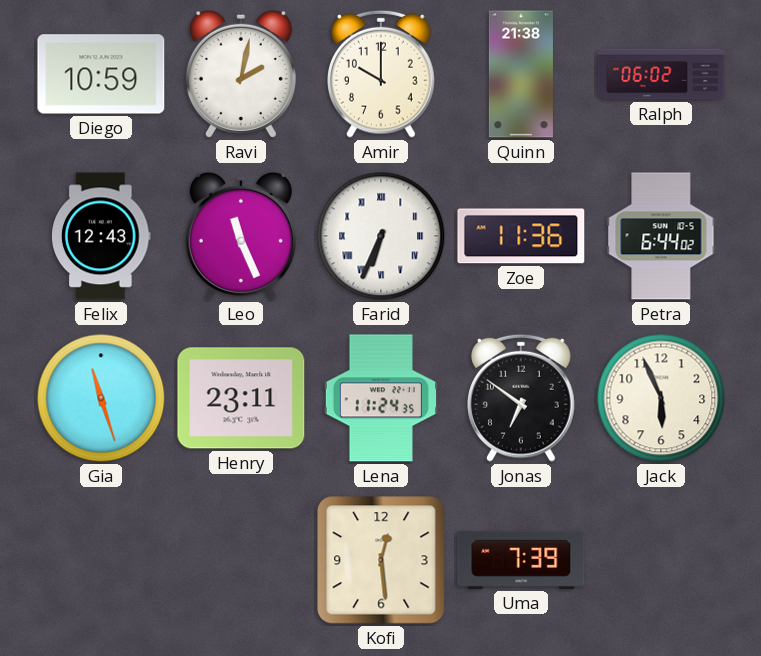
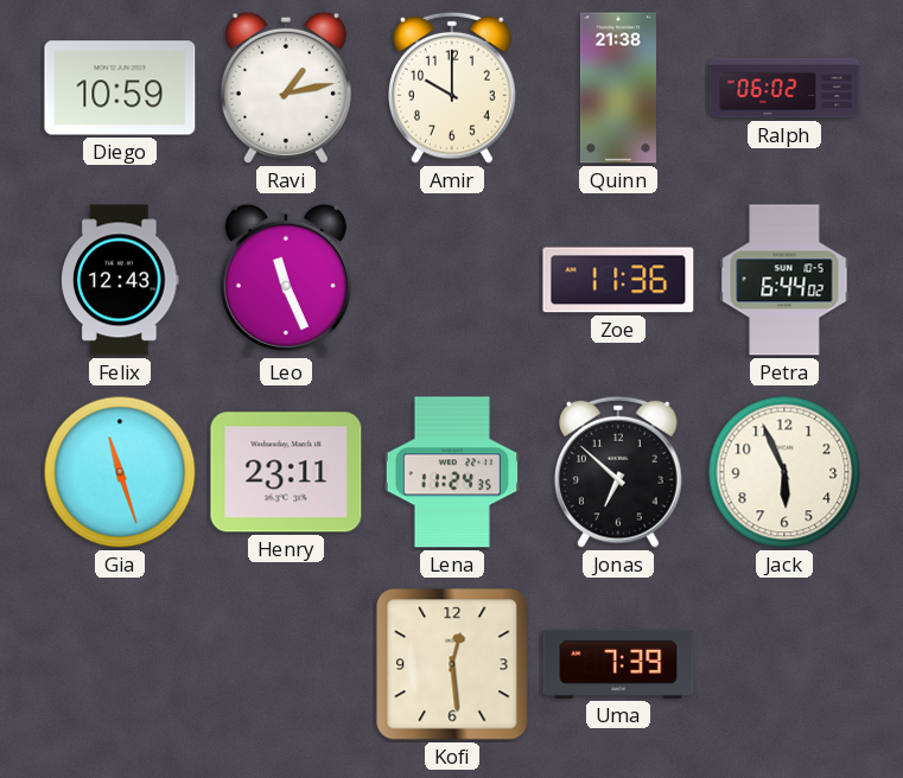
Ravi: 2:02 -> 1:13
Farid: 6:34 -> none
Jonas: 6:51 -> 6:52
